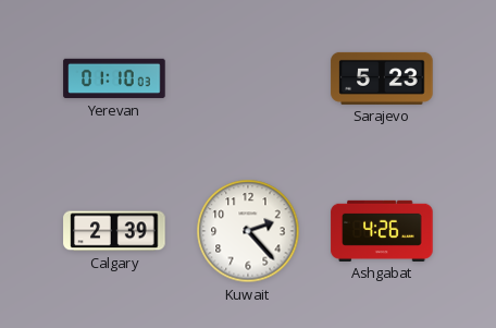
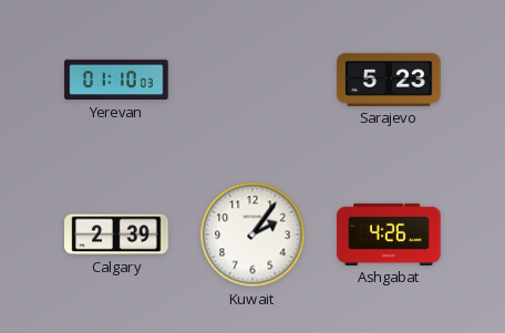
Kuwait: 2:23 -> 2:06
